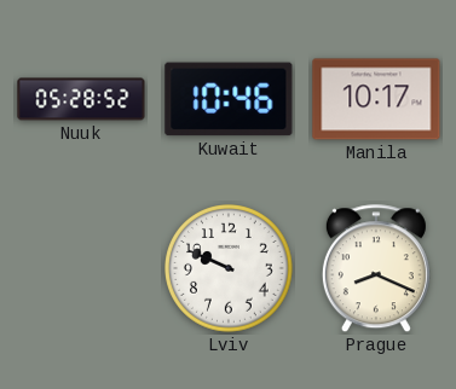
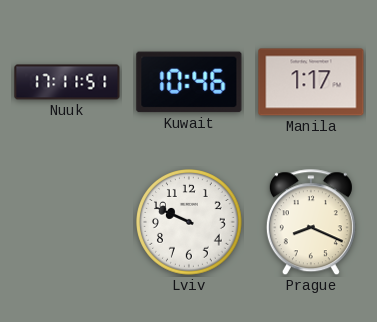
Nuuk: 05:28 -> 17:11
Manila: 10:17 -> 1:17
